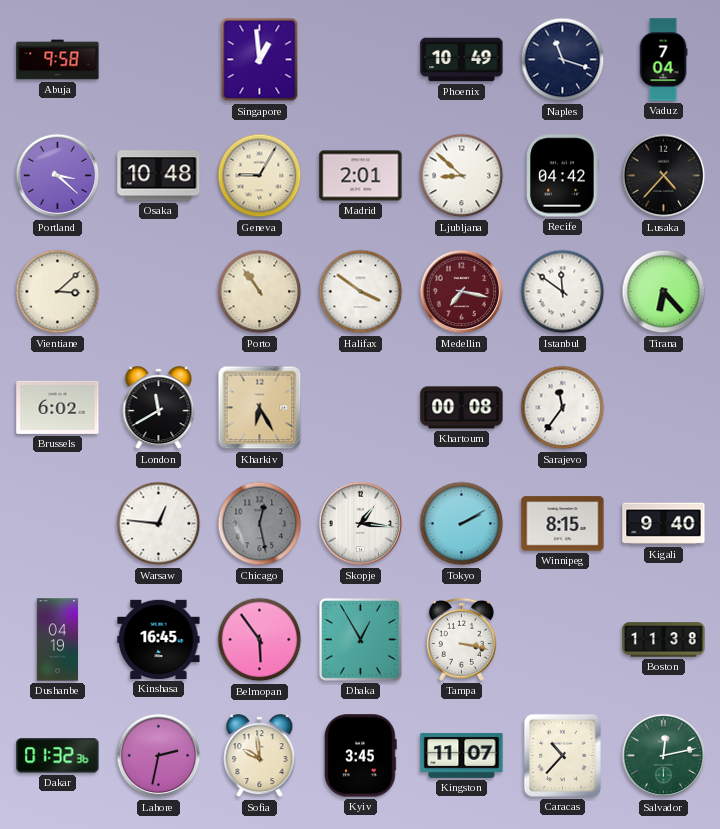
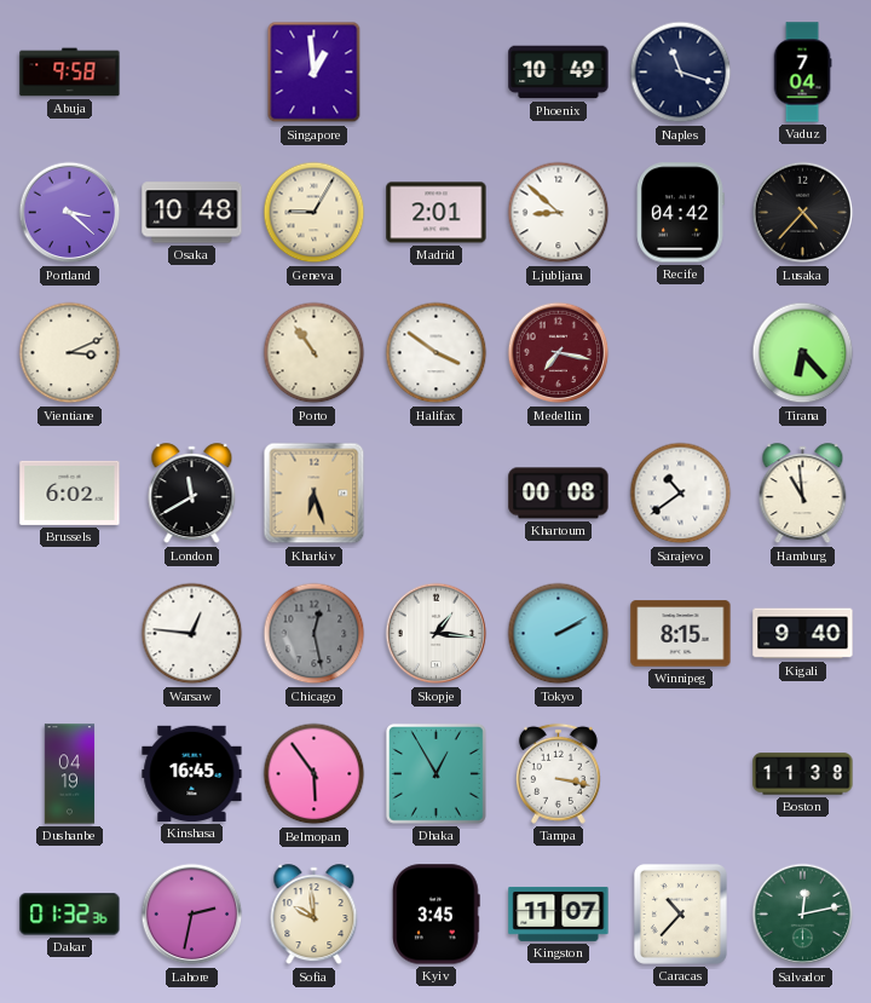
Vientiane: 3:08 -> 3:11
Istanbul: 11:51 -> none
Kharkiv: 6:25 -> 6:27
Sarajevo: 11:36 -> 10:39
Hamburg: none -> 10:59
